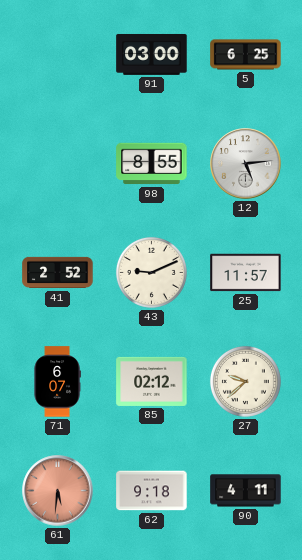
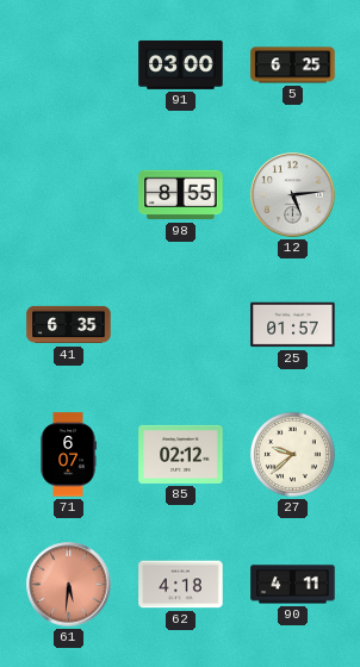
41: 2:52 -> 6:35
43: 9:11 -> none
25: 11:57 -> 01:57
62: 9:18 -> 4:18
